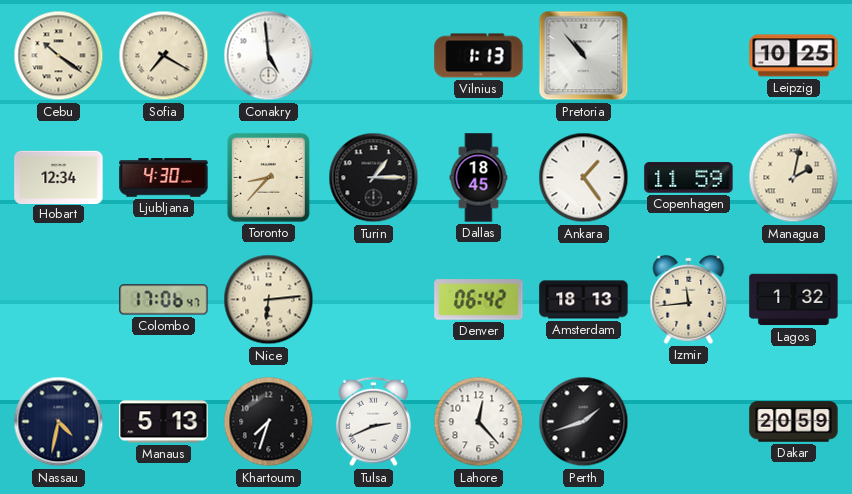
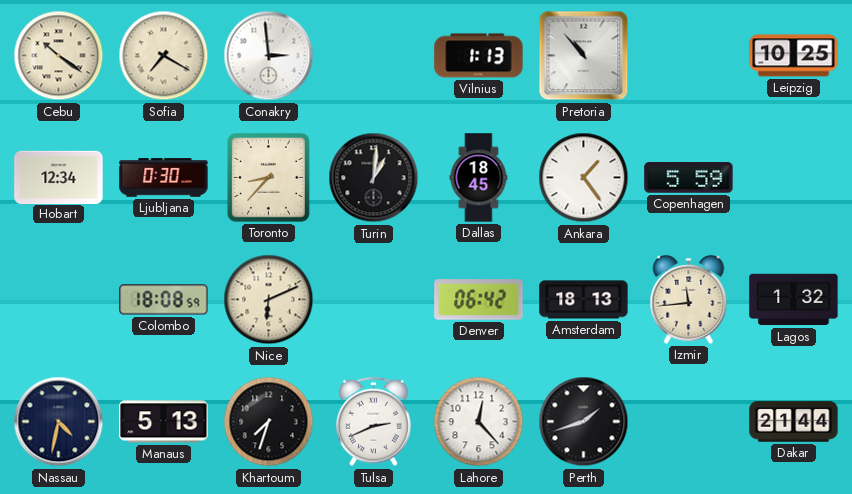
Conakry: 4:59 -> 2:59
Ljubljana: 4:30 -> 0:30
Turin: 1:15 -> 1:01
Copenhagen: 11:59 -> 5:59
Managua: 2:02 -> none
Colombo: 17:06 -> 18:08
Nice: 6:14 -> 6:11
Dakar: 20:59 -> 21:44
